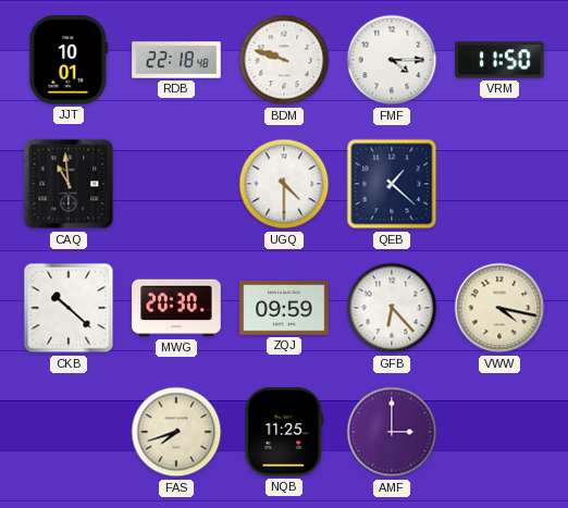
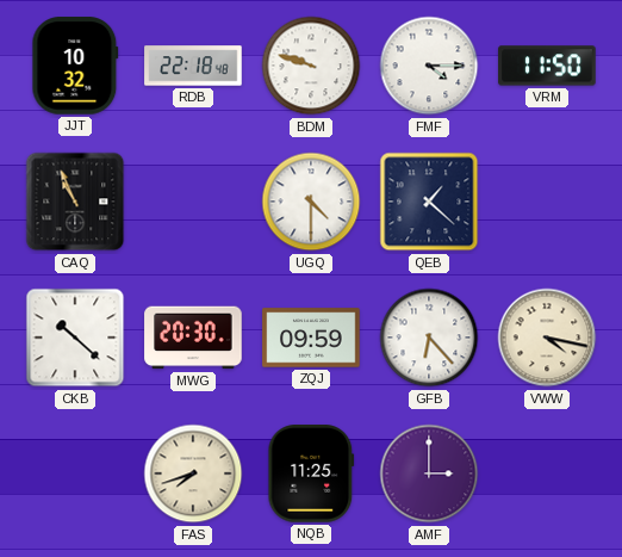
JJT: 10:01 -> 10:32
CAQ: 10:59 -> 10:56
